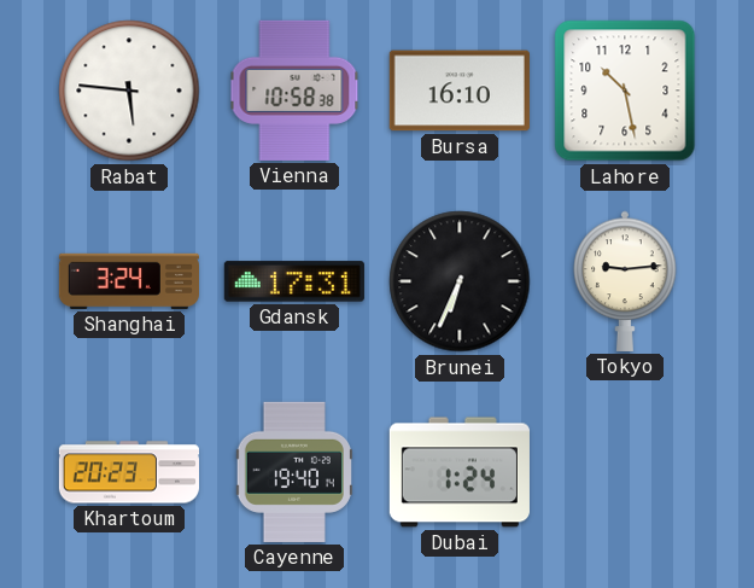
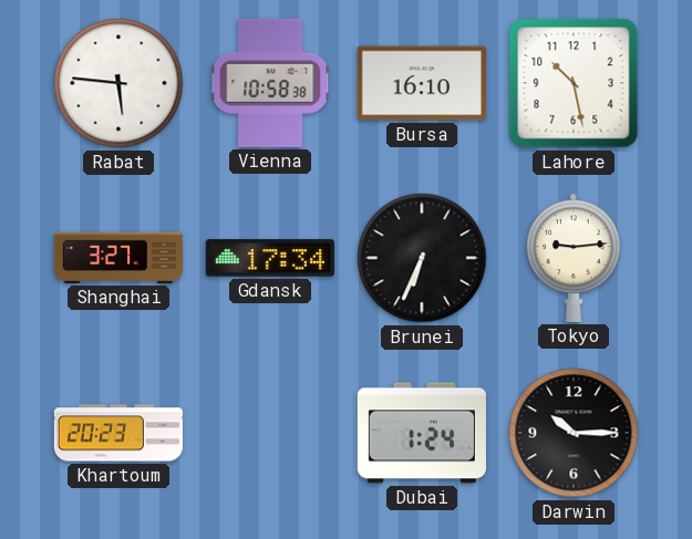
Shanghai: 3:24 -> 3:27
Gdansk: 17:31 -> 17:34
Cayenne: 19:40 -> none
Darwin: none -> 10:15
